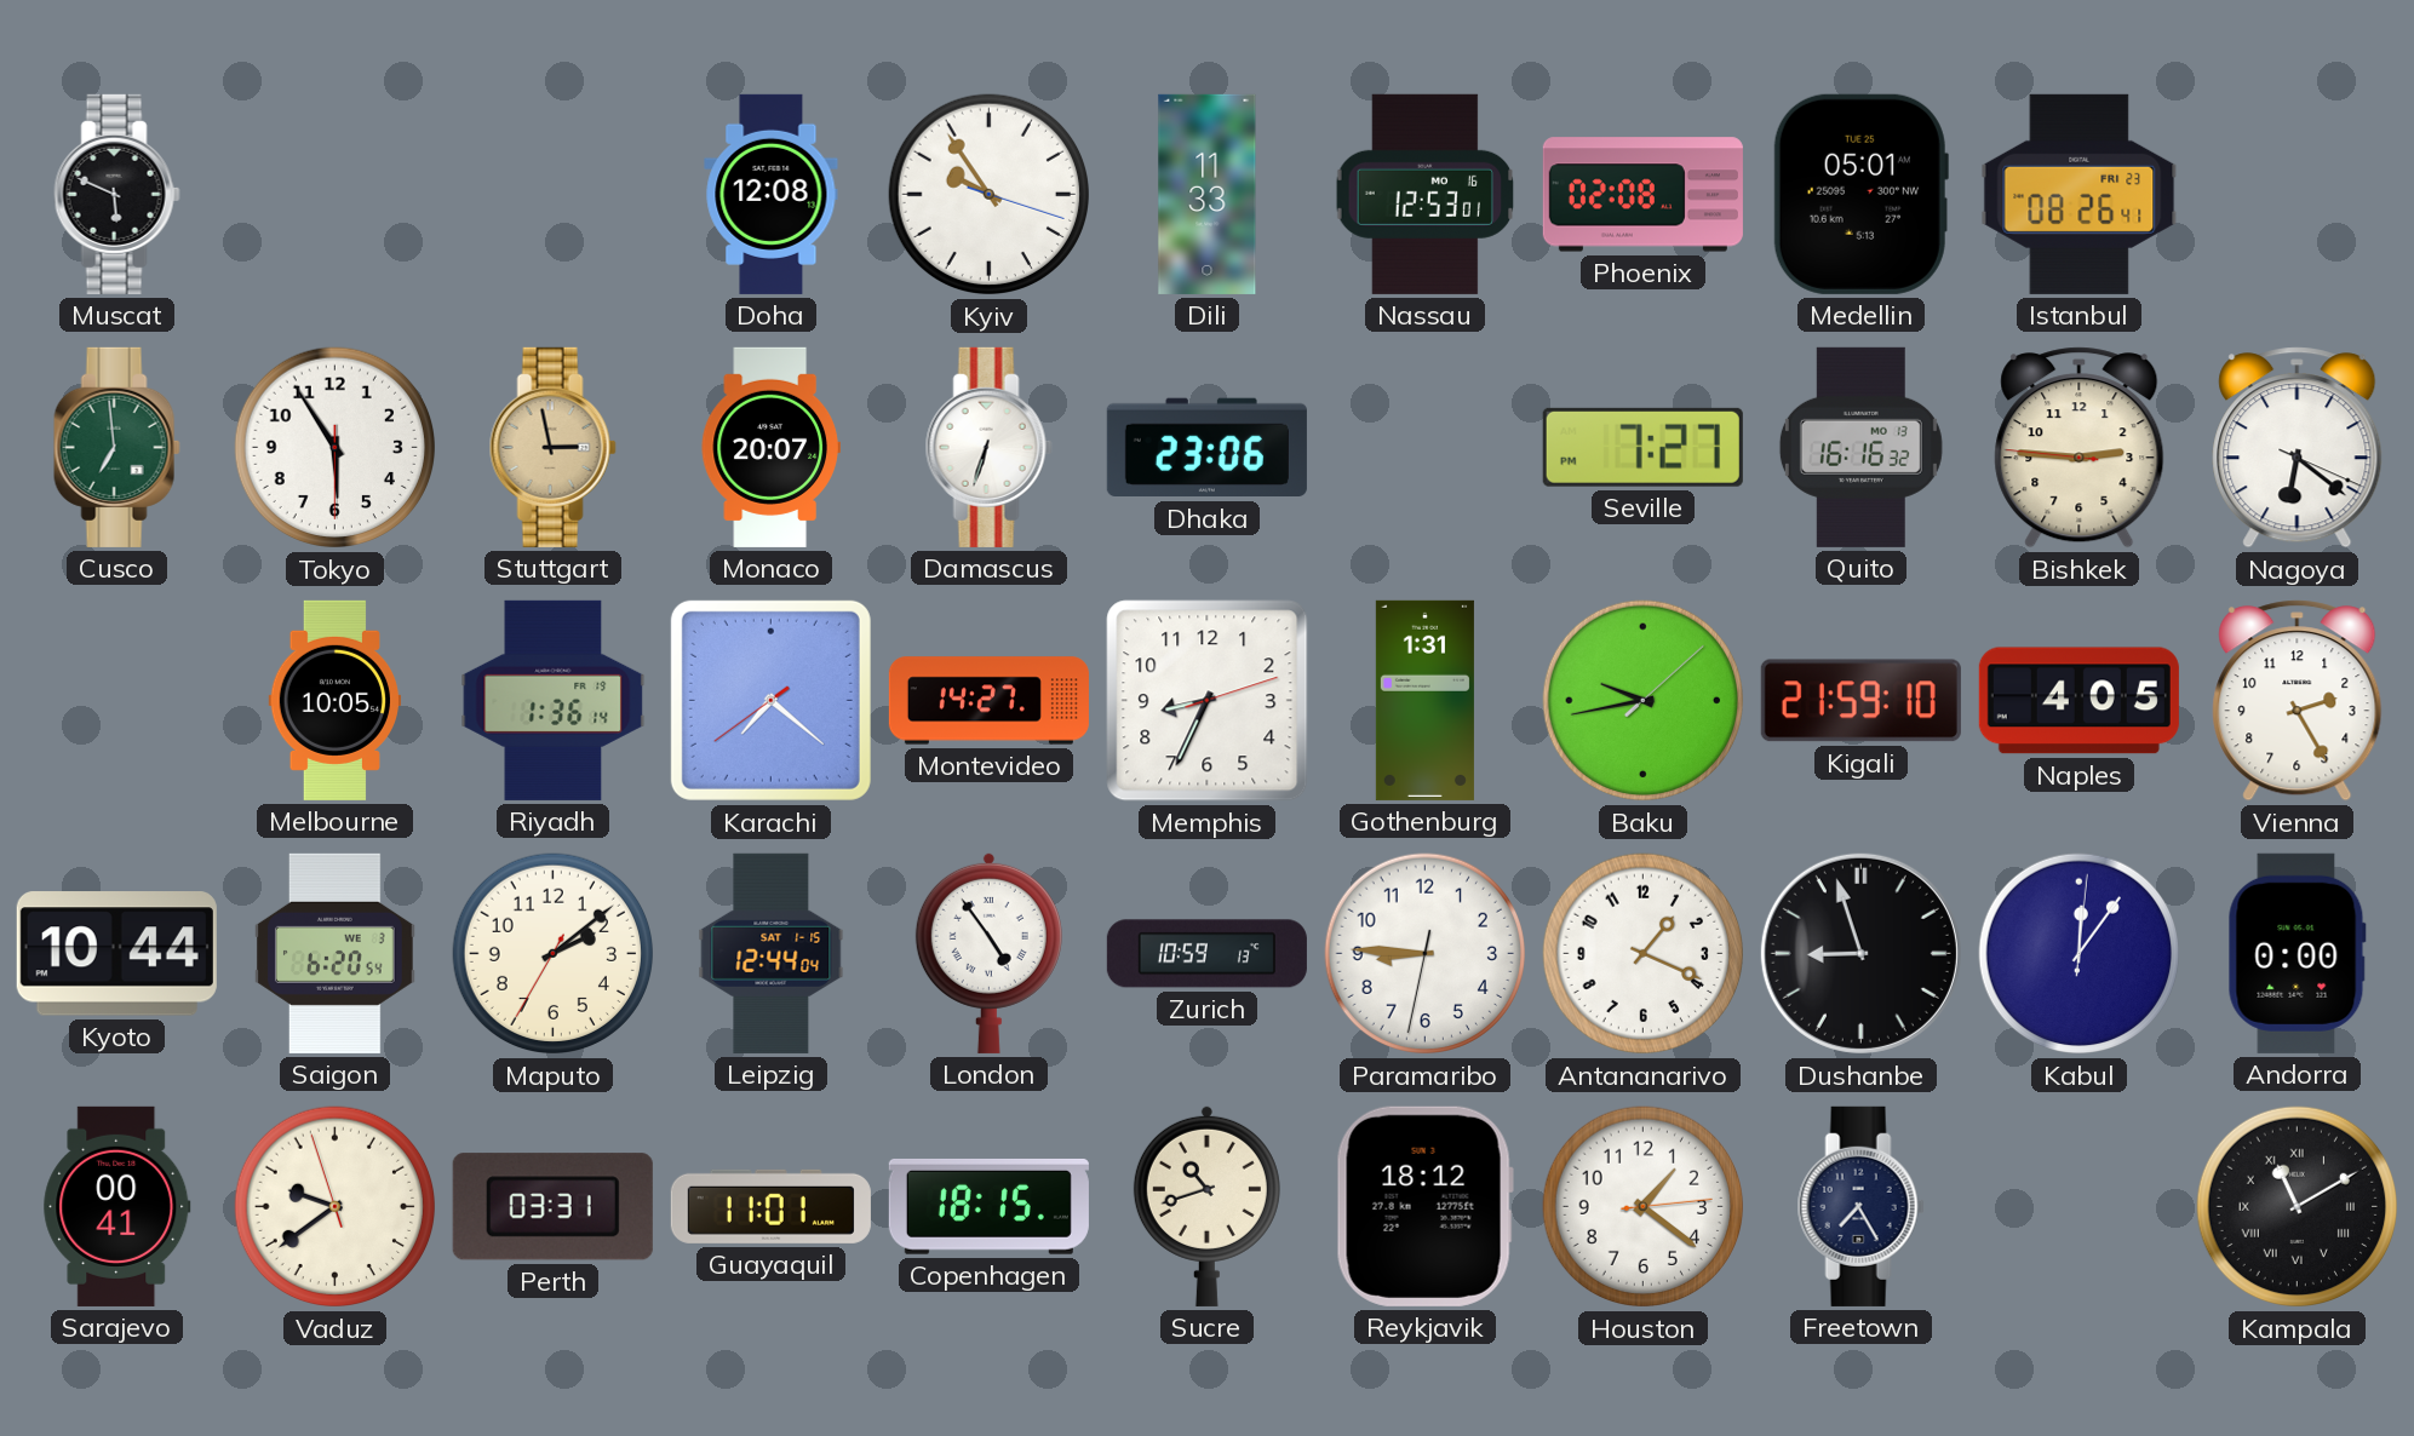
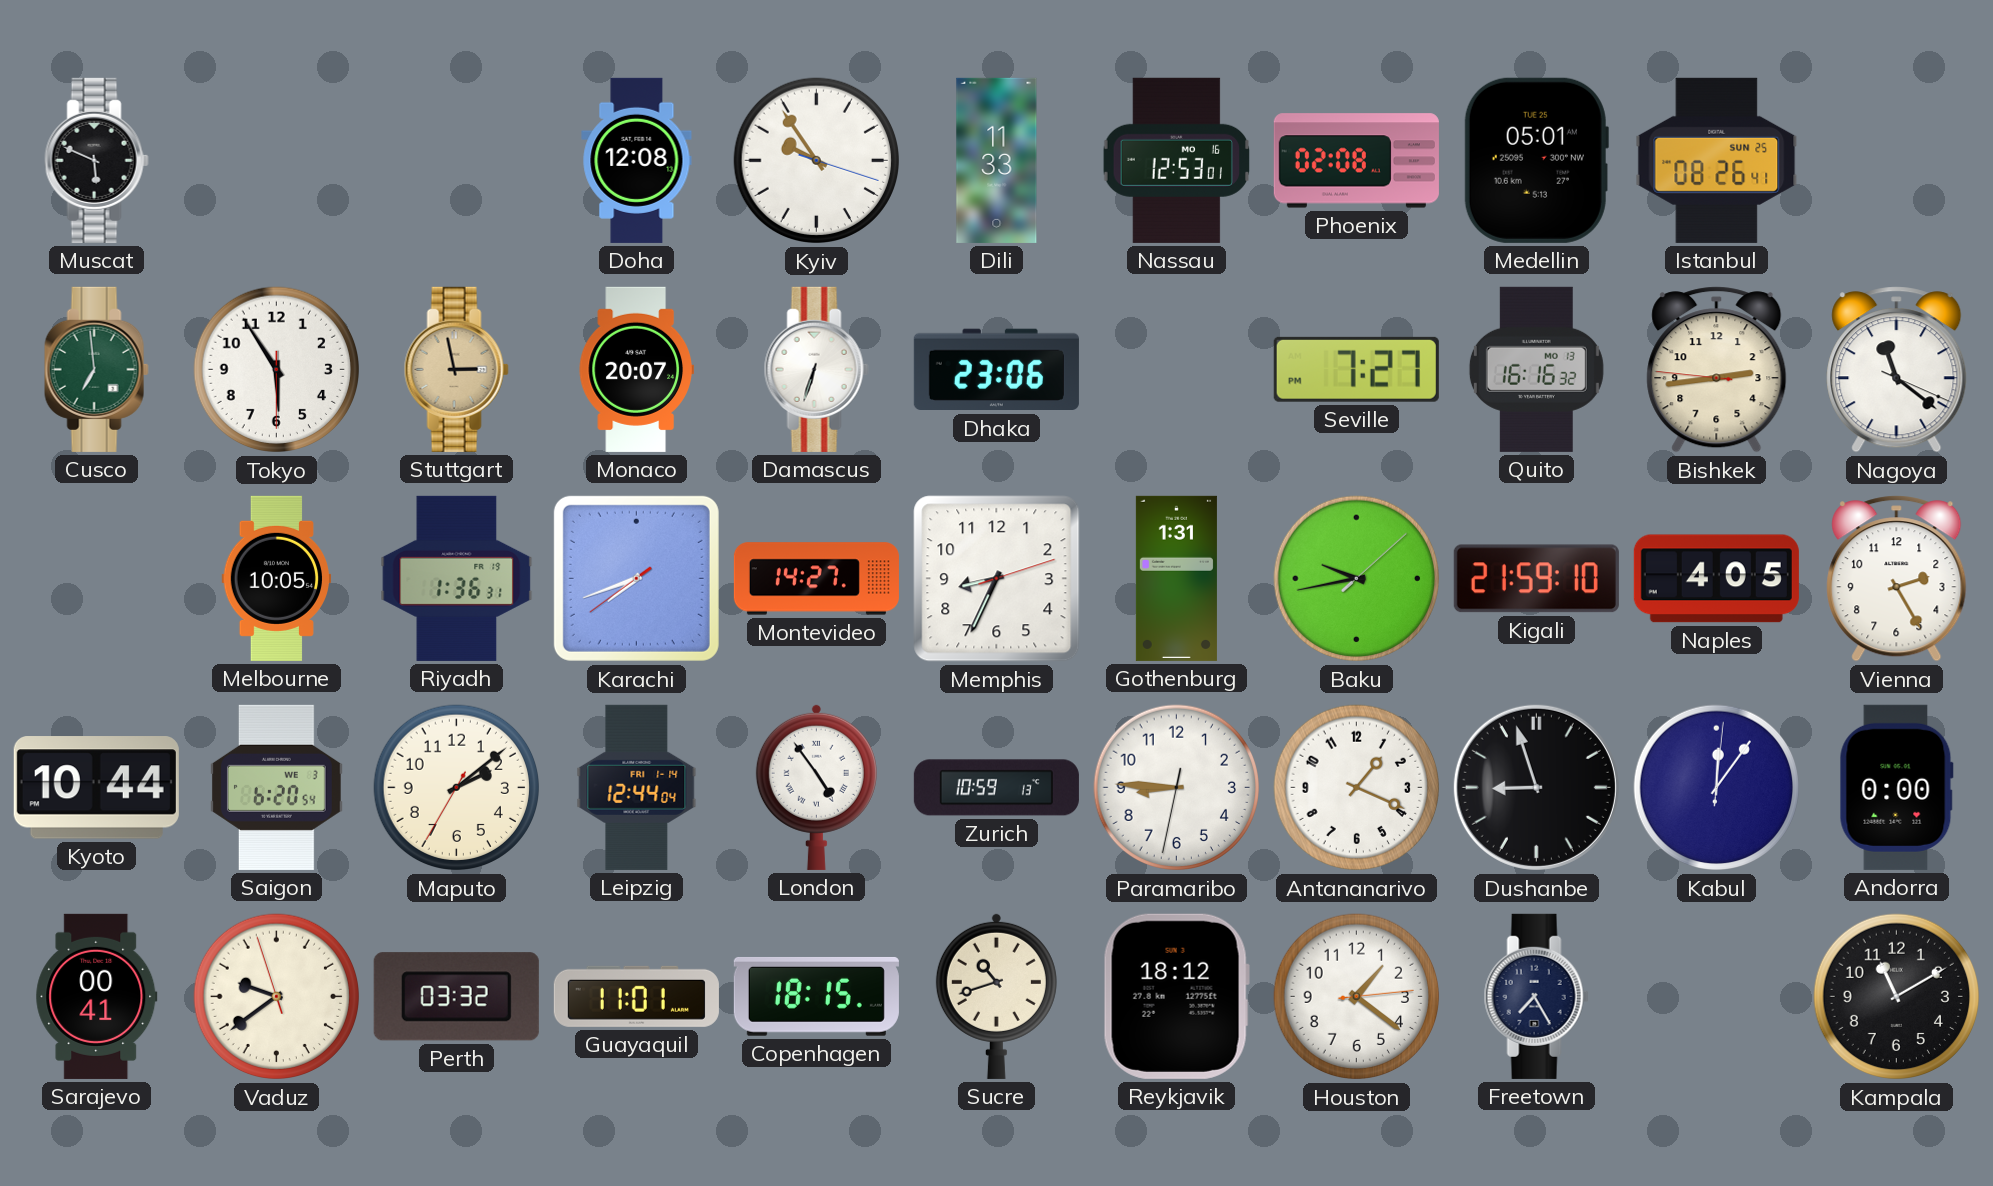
Istanbul date: FRI 23 -> SUN 25
Bishkek: 2:45 -> 2:43
Nagoya: 6:21 -> 11:21
Riyadh: 1:36:14 -> 1:36:31
Karachi: 7:21 -> 7:41
Leipzig date: SAT 1-15 -> FRI 1-14
Perth: 03:31 -> 03:32
Kampala numerals: Roman -> Arabic
